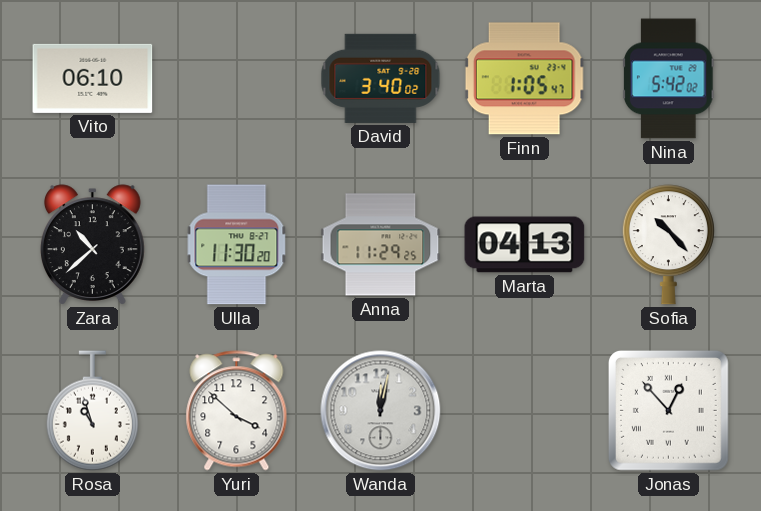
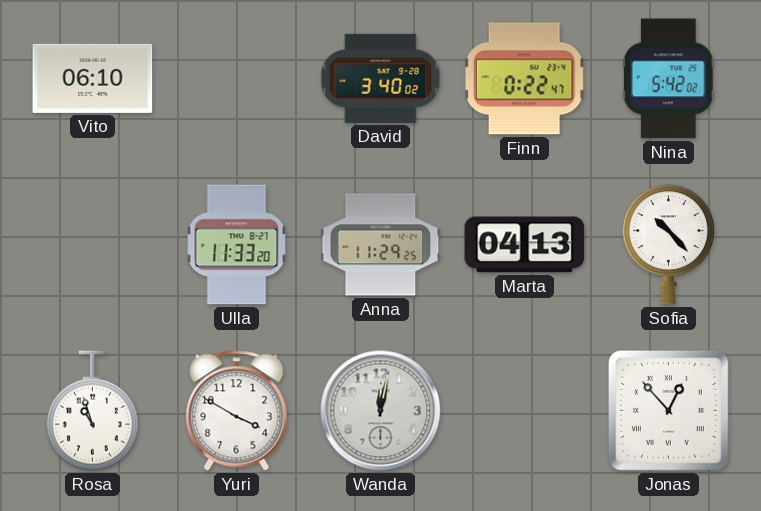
Finn: 1:05 -> 0:22
Zara: 10:38 -> none
Ulla: 11:30 -> 11:33
Yuri: 3:52 -> 3:50
